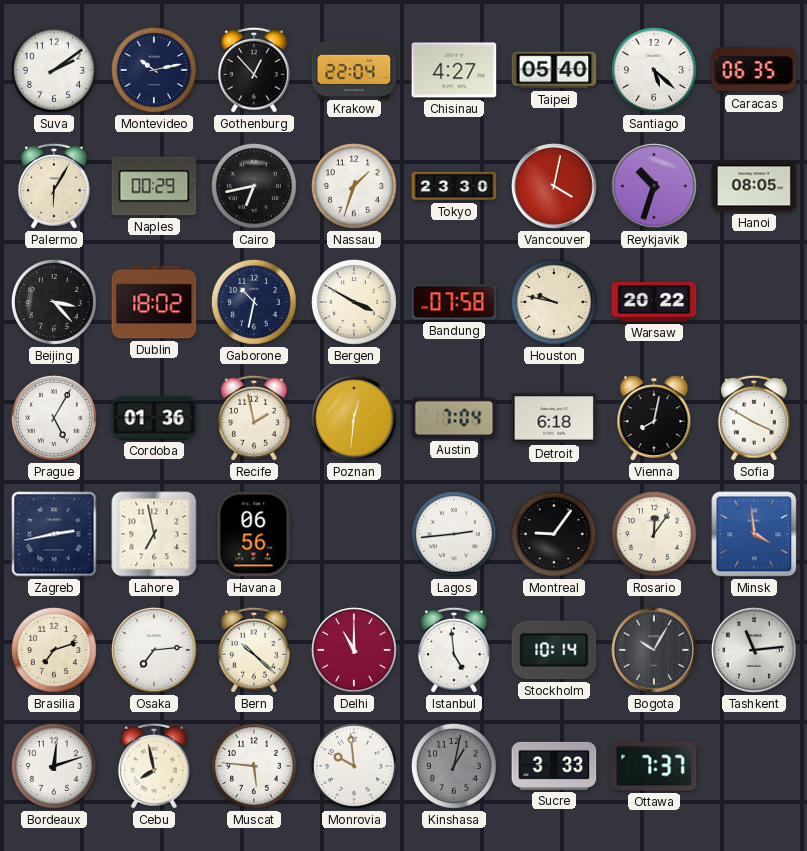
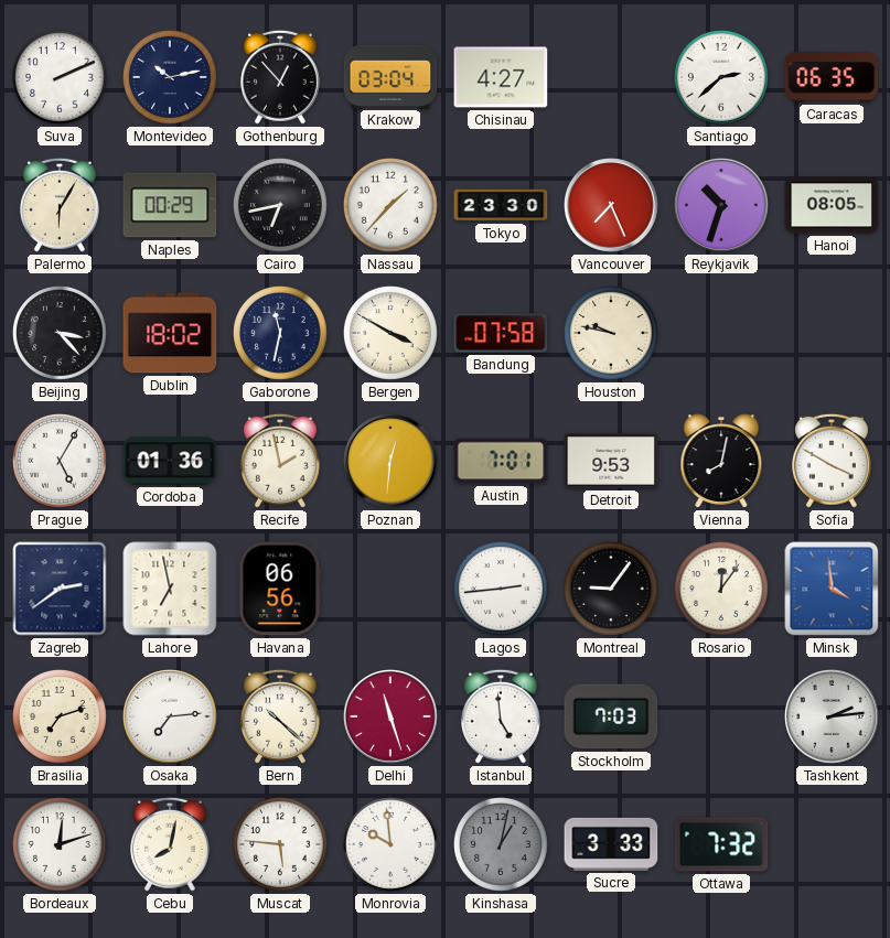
Suva: 2:09 -> 2:11
Krakow: 22:04 -> 03:04
Taipei: 05:40 -> none
Santiago: 5:22 -> 2:38
Nassau: 1:33 -> 1:37
Vancouver: 4:02 -> 7:26
Gaborone: 10:32 -> 11:32
Warsaw: 20:22 -> none
Austin: 7:04 -> 7:01
Detroit: 6:18 -> 9:53
Zagreb: 2:43 -> 2:39
Delhi: 11:00 -> 11:27
Stockholm: 10:14 -> 7:03
Bogota: 10:05 -> none
Tashkent: 11:14 -> 2:14
Cebu: 7:58 -> 8:02
Ottawa: 7:37 -> 7:32
